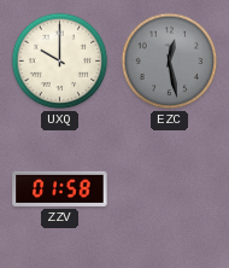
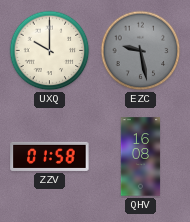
EZC: 12:28 -> 9:28
QHV: none -> 16:08
